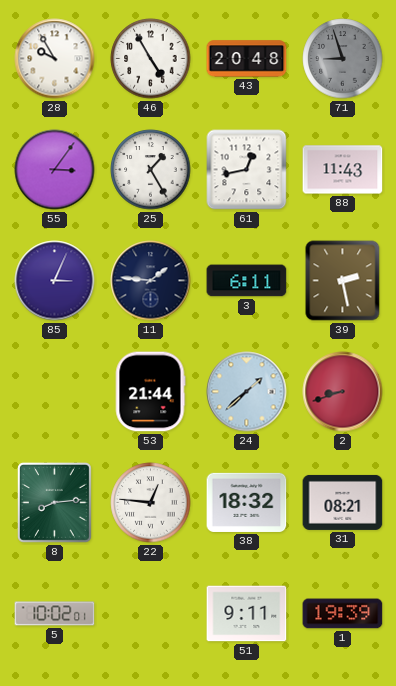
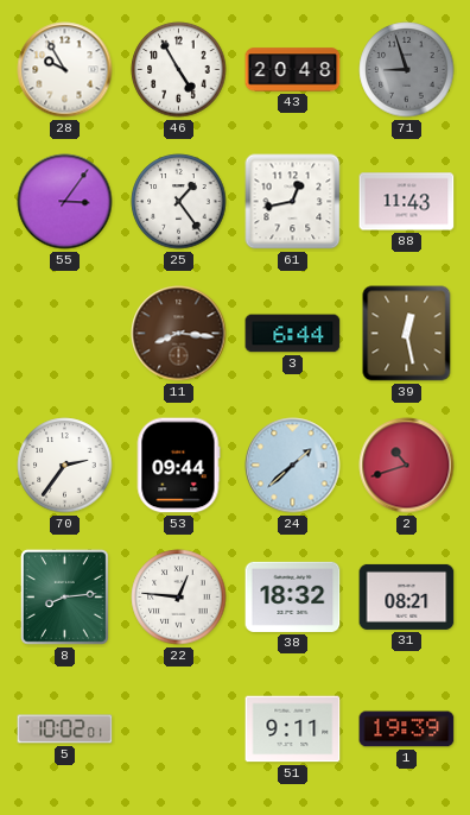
25: 1:25 -> 1:24
85: 3:04 -> none
11: 1:46 -> 8:16
11 dial: navy -> brown
3: 6:11 -> 6:44
39: 2:28 -> 12:28
70: none -> 2:36
53: 21:44 -> 09:44
2: 8:42 -> 10:42
